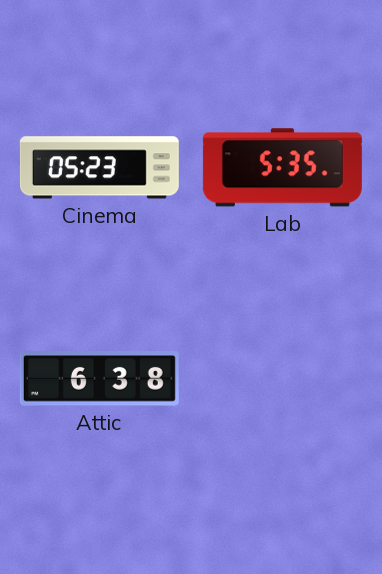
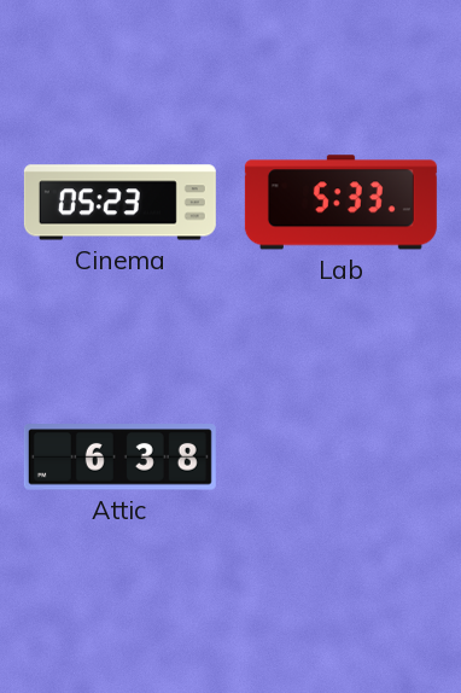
Lab: 5:35 -> 5:33
